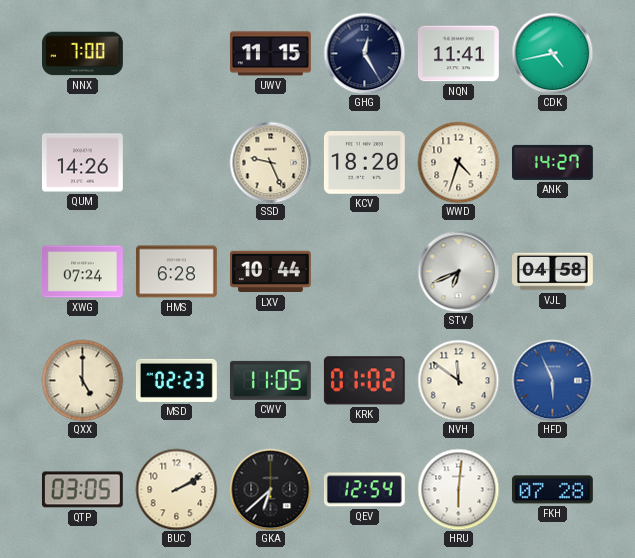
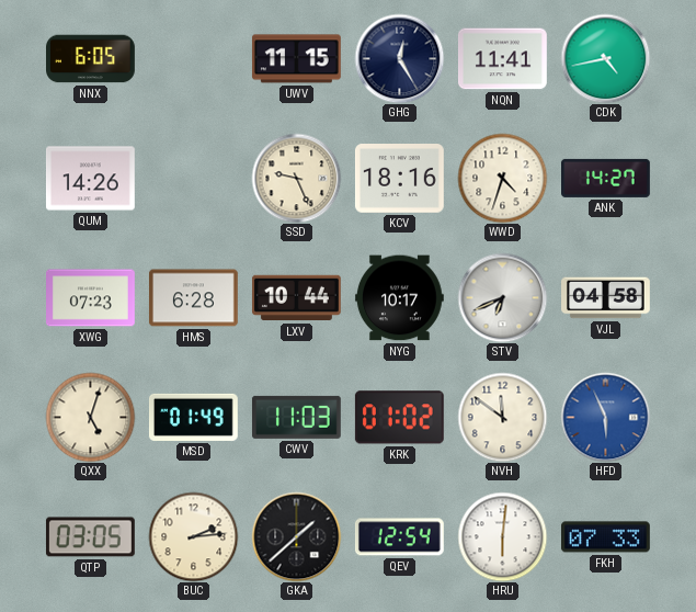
NNX: 7:00 -> 6:05
KCV: 18:20 -> 18:16
XWG: 07:24 -> 07:23
NYG: none -> 10:17
QXX: 5:00 -> 5:03
MSD: 02:23 -> 01:49
CWV: 11:05 -> 11:03
BUC: 2:10 -> 2:14
GKA: 6:38 -> 1:38
FKH: 07:28 -> 07:33
